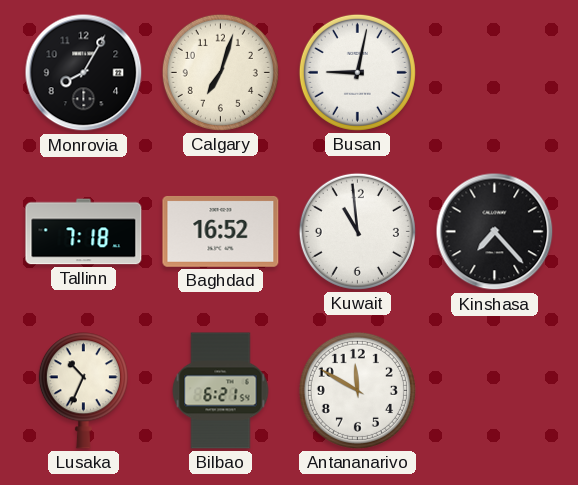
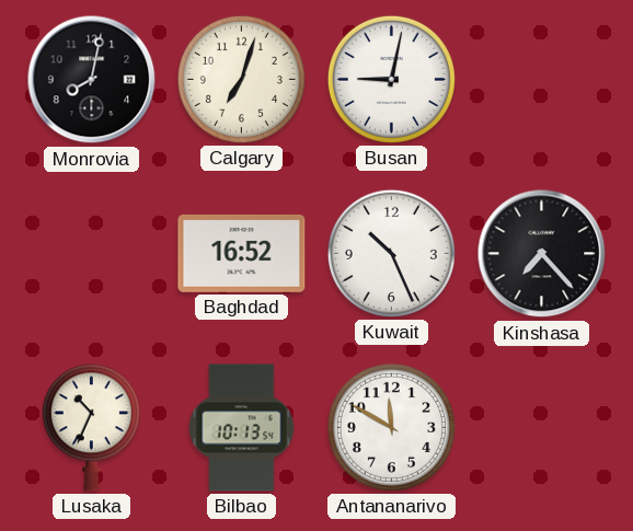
Monrovia: 8:05 -> 8:02
Tallinn: 7:18 -> none
Kuwait: 10:59 -> 10:26
Bilbao: 6:21 -> 10:13
